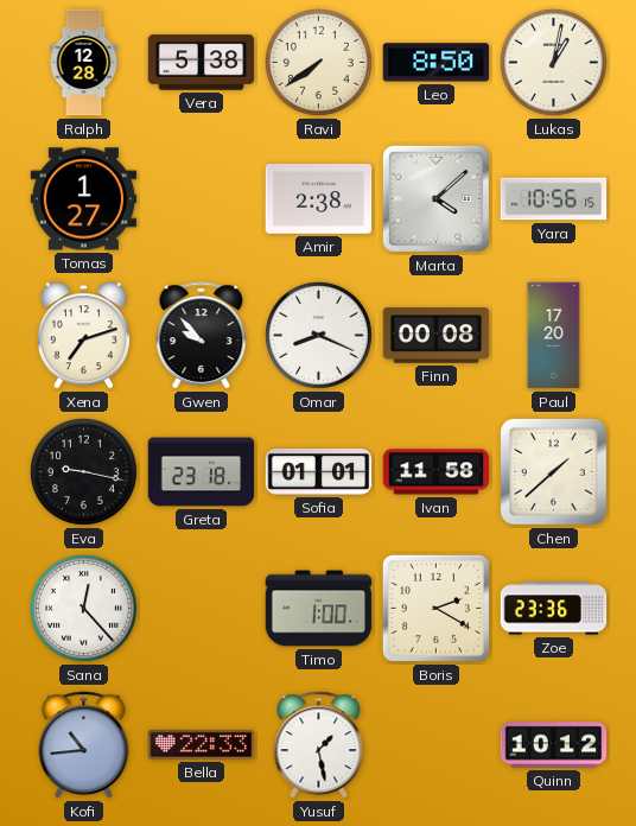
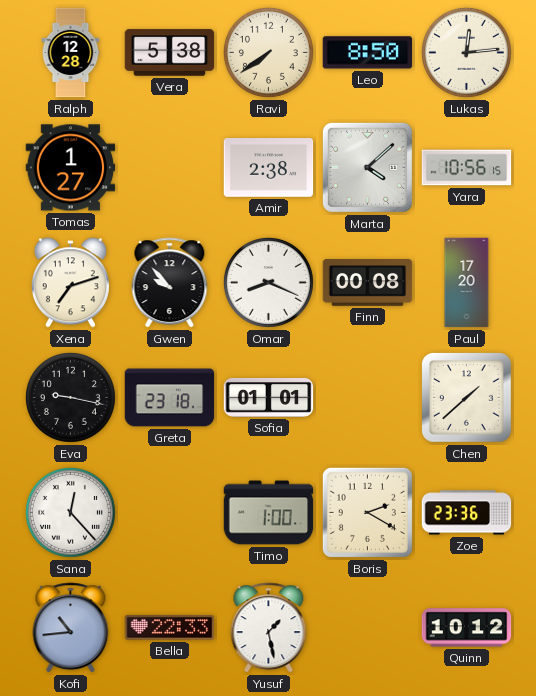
Lukas: 1:02 -> 12:14
Ivan: 11:58 -> none
